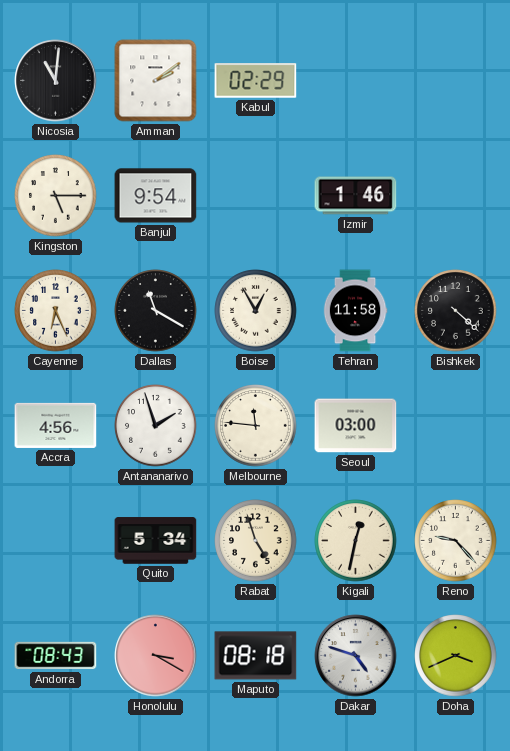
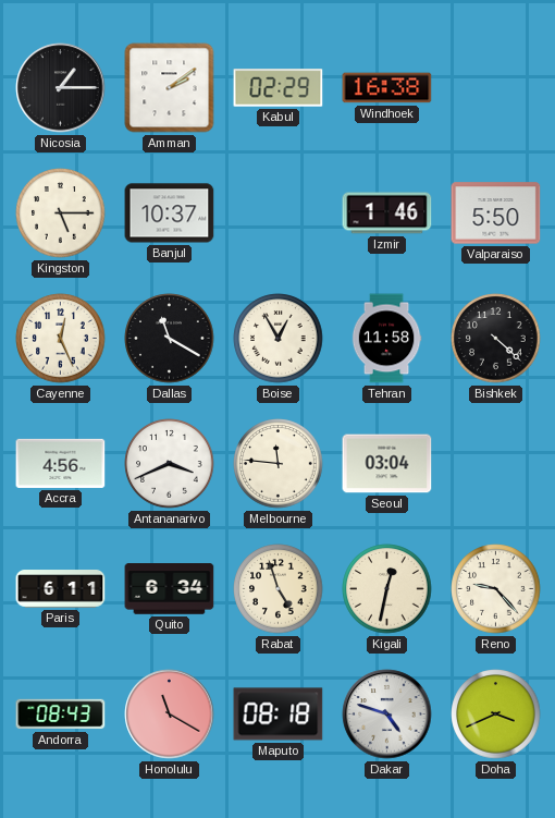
Nicosia: 11:01 -> 1:15
Windhoek: none -> 16:38
Banjul: 9:54 -> 10:37
Valparaiso: none -> 5:50
Cayenne: 6:26 -> 12:26
Antananarivo: 1:57 -> 3:41
Seoul: 03:00 -> 03:04
Paris: none -> 6:11
Quito: 5:34 -> 6:34
Honolulu: 3:20 -> 11:20
